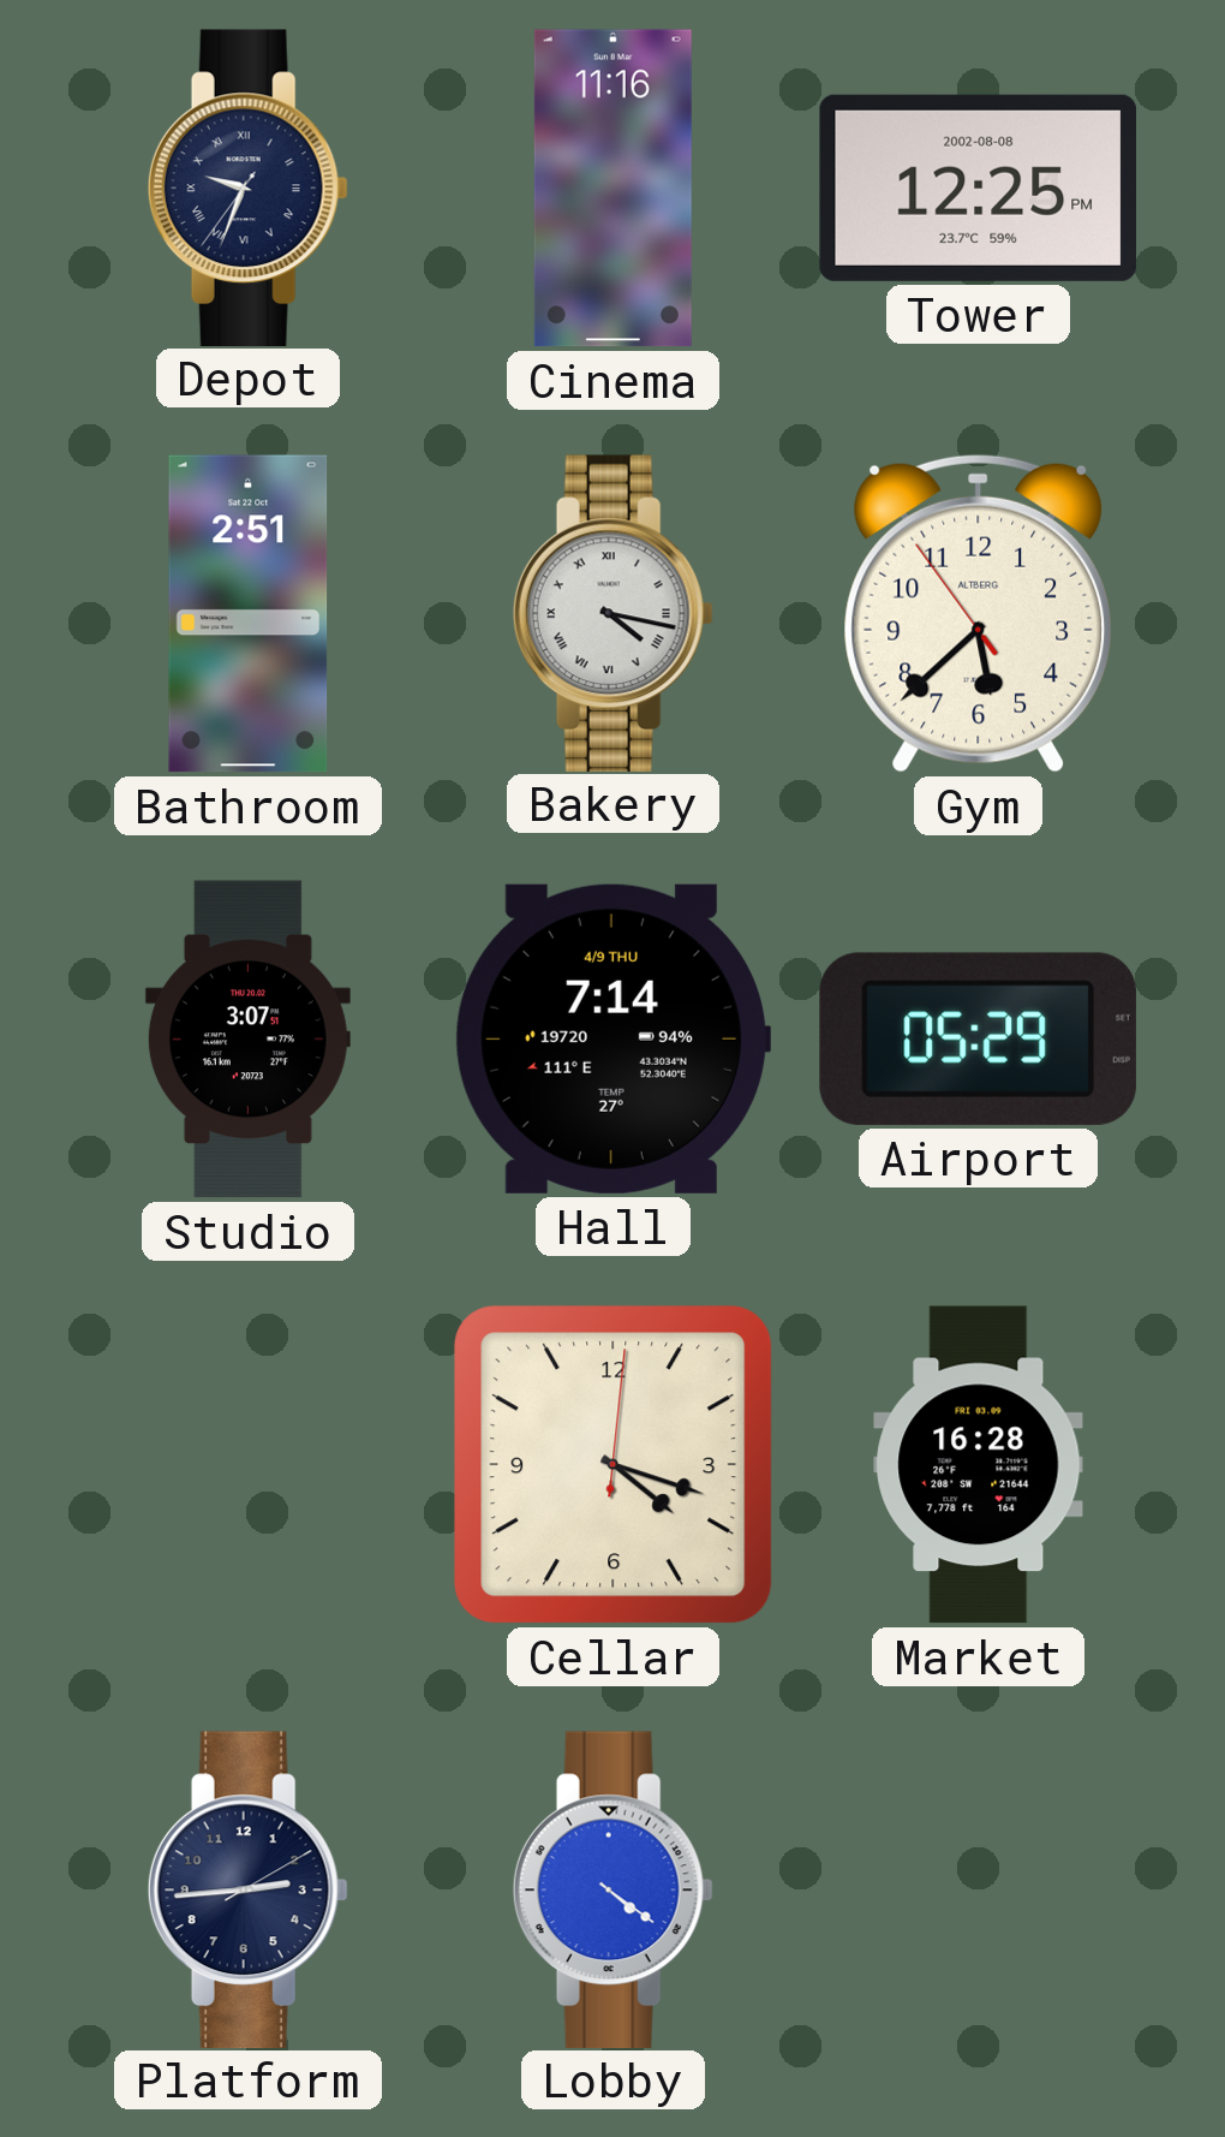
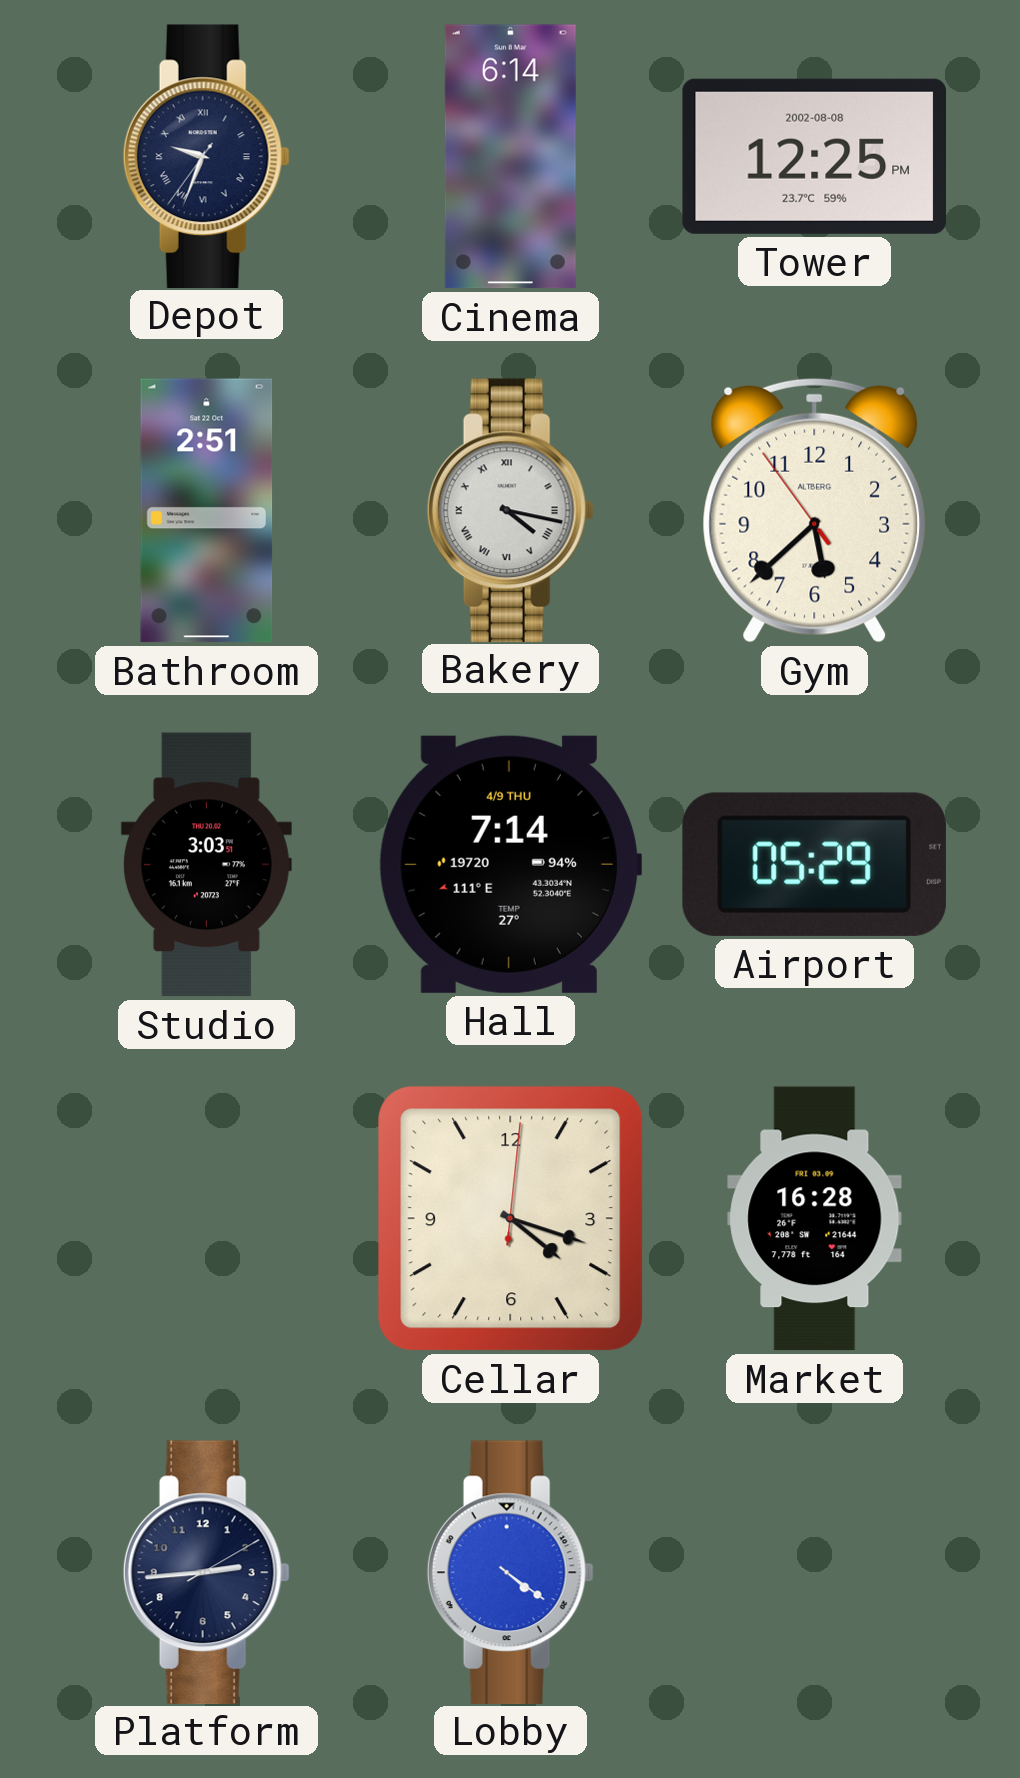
Cinema: 11:16 -> 6:14
Studio: 3:07 -> 3:03
